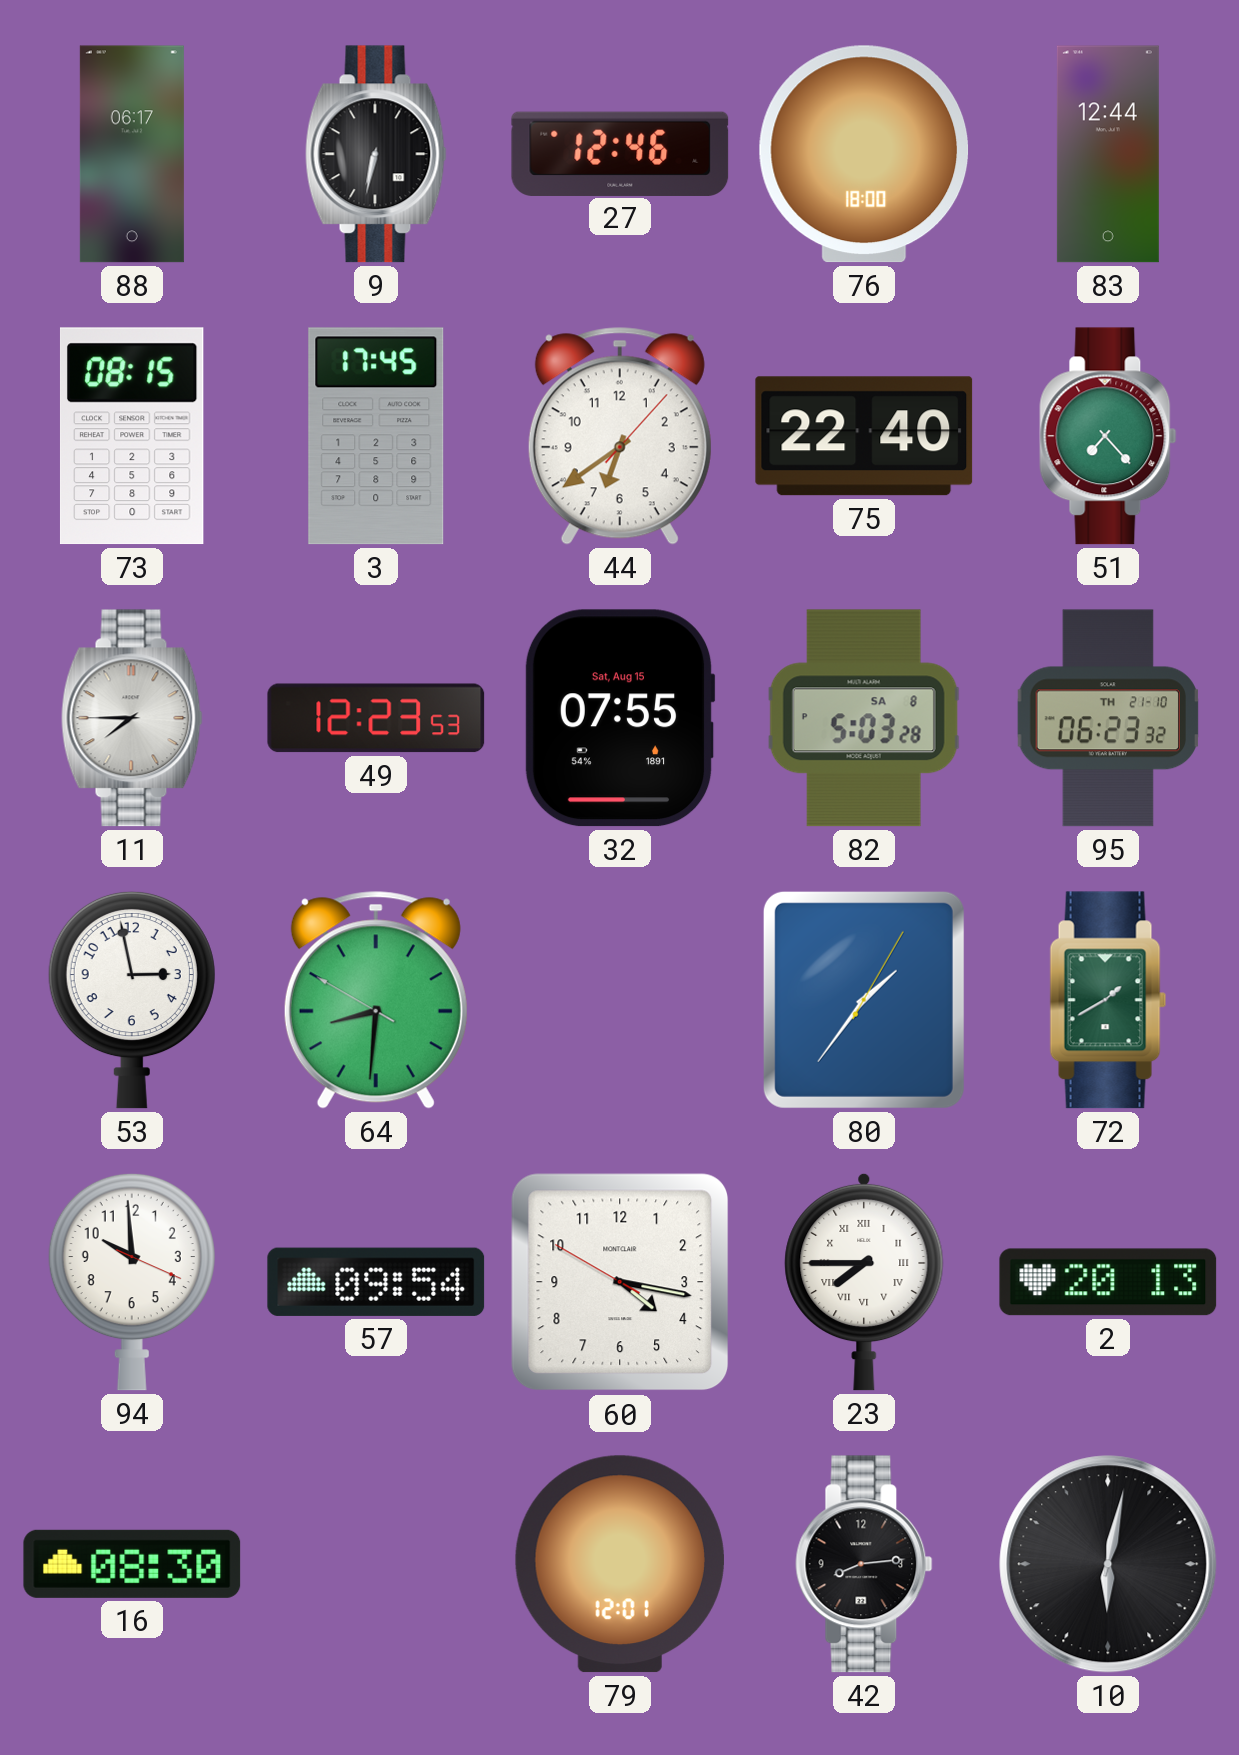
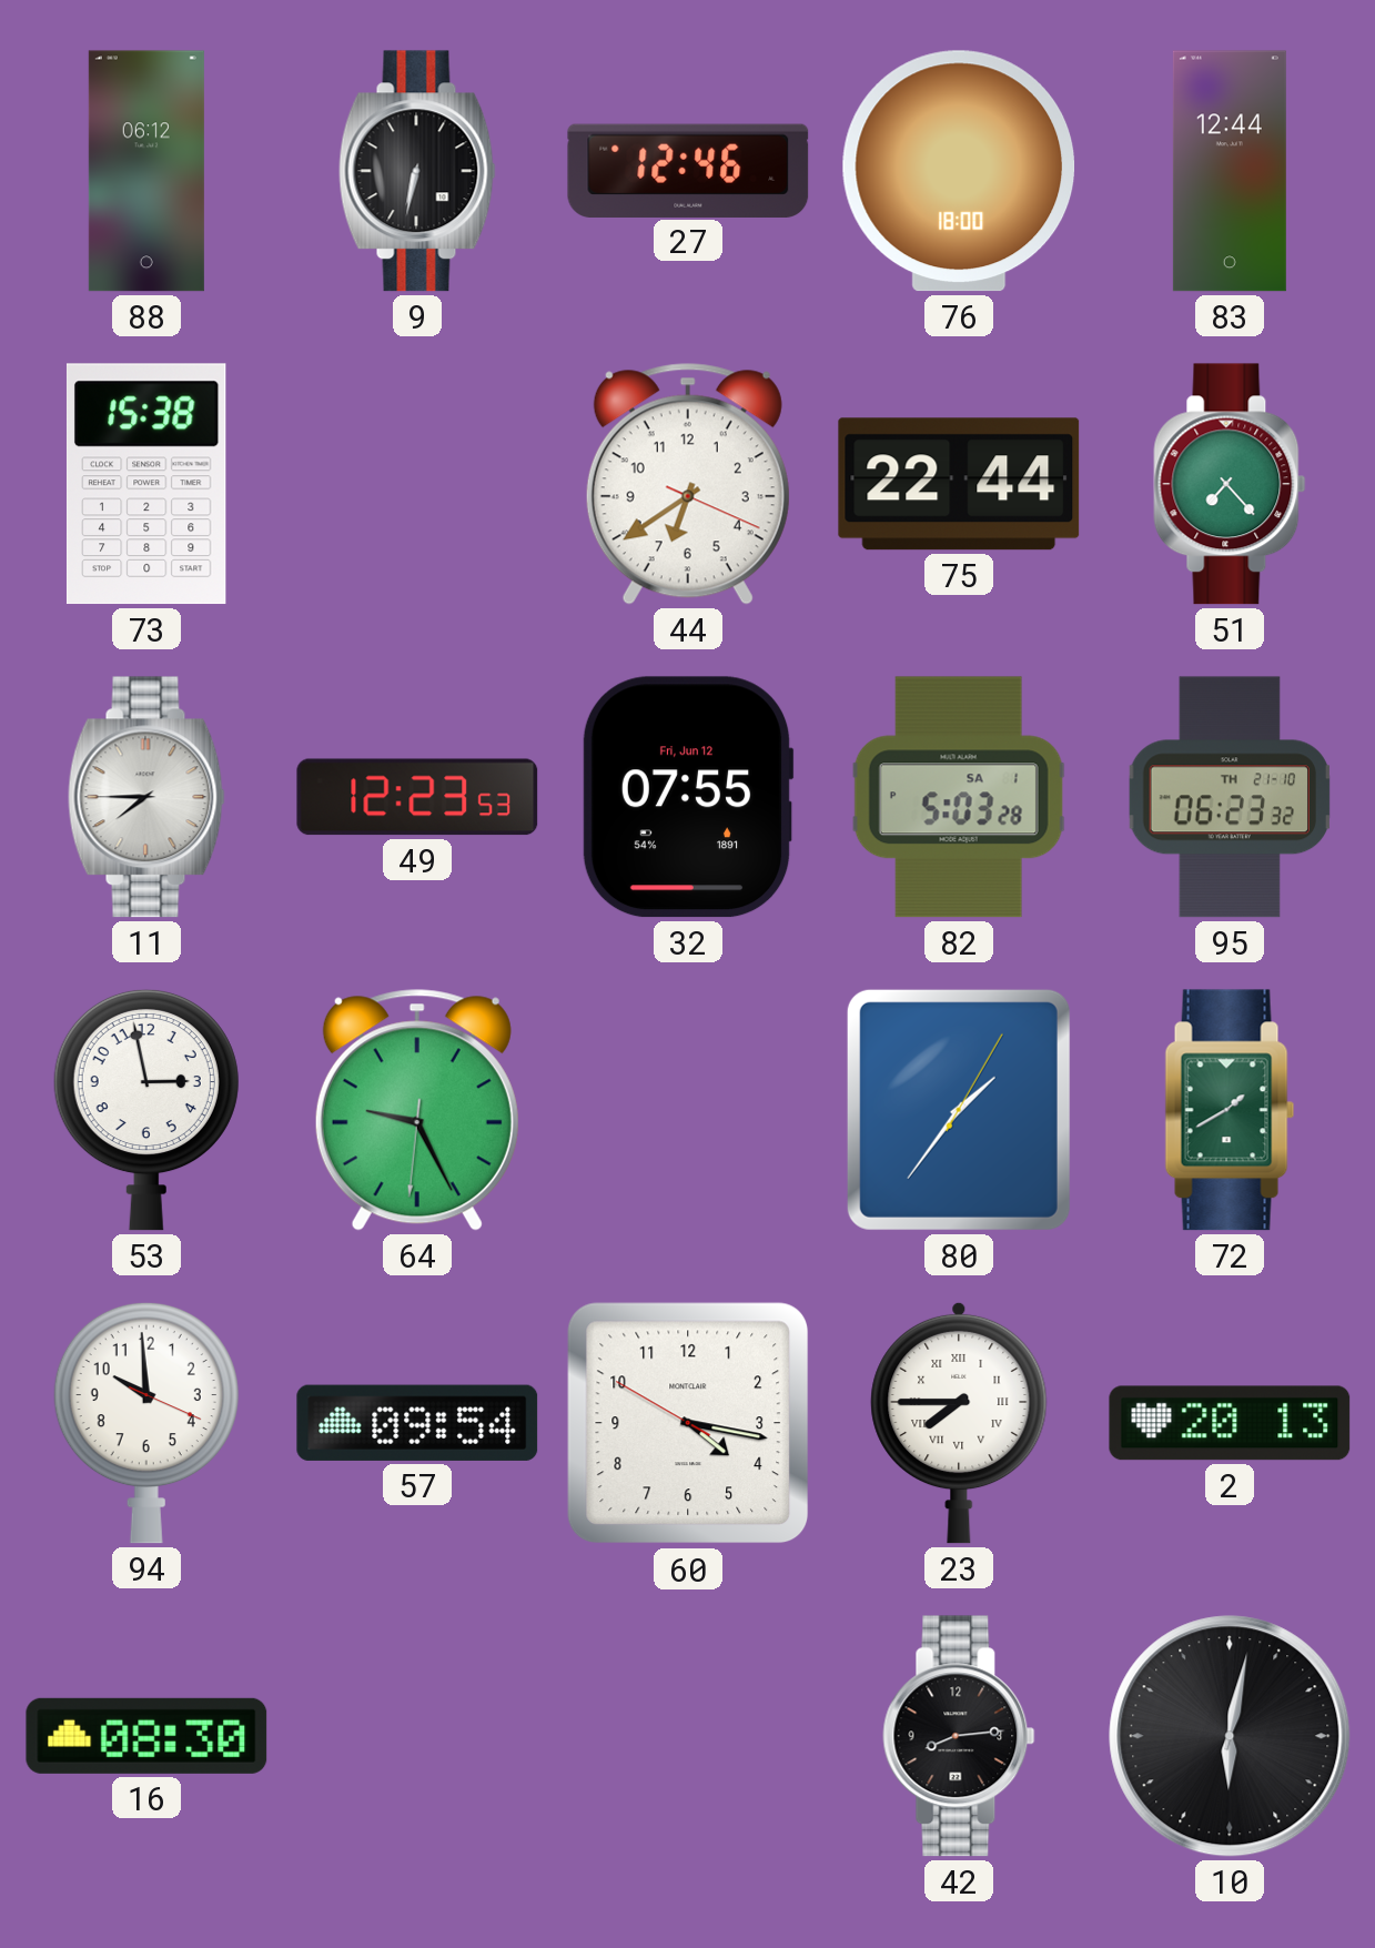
88: 06:17 -> 06:12
73: 08:15 -> 15:38
3: 17:45 -> none
44: 6:39:07 -> 6:39:19
75: 22:40 -> 22:44
32 date: Sat, Aug 15 -> Fri, Jun 12
82 date: SA 8 -> SA 1
64: 8:30 -> 9:25
79: 12:01 -> none
